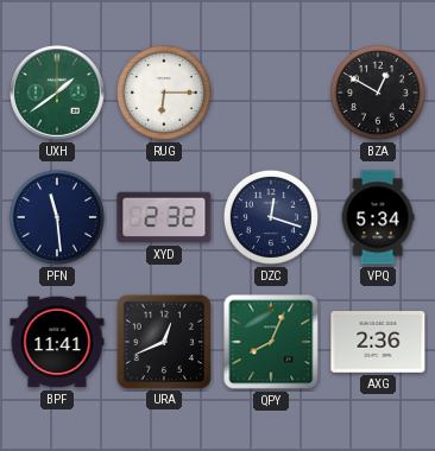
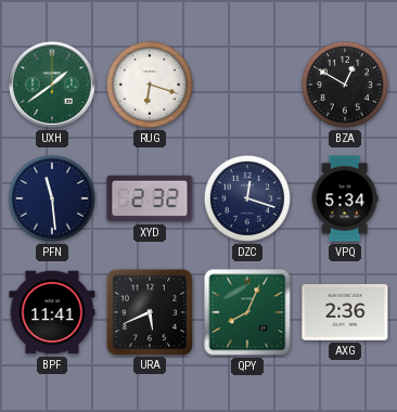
RUG: 6:15 -> 6:18
URA: 12:41 -> 5:41
